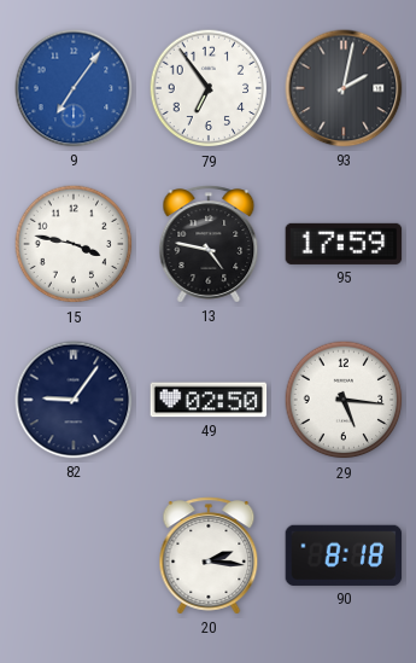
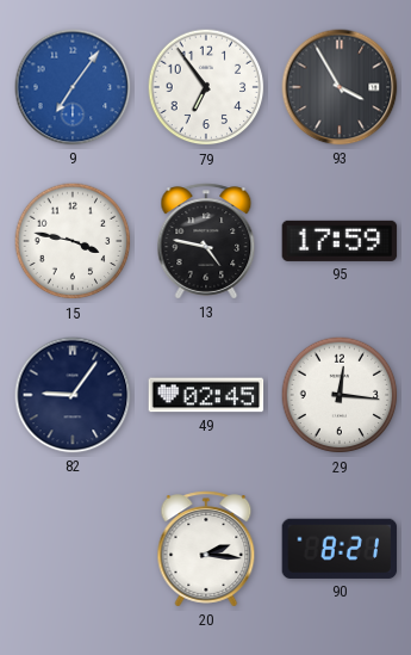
93: 2:02 -> 3:55
49: 02:50 -> 02:45
29: 5:16 -> 12:16
90: 8:18 -> 8:21
